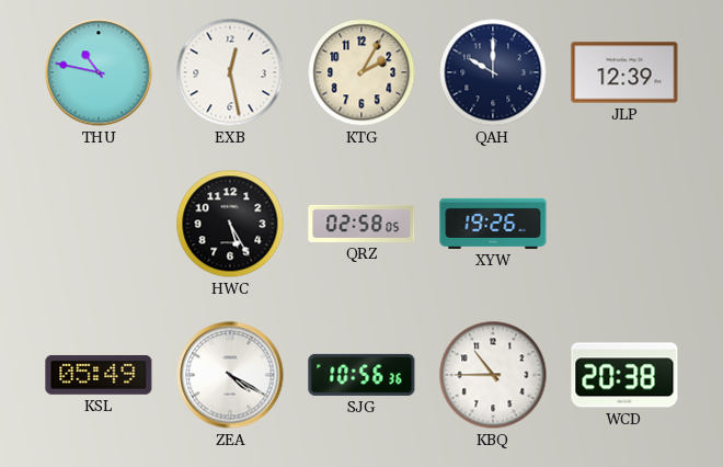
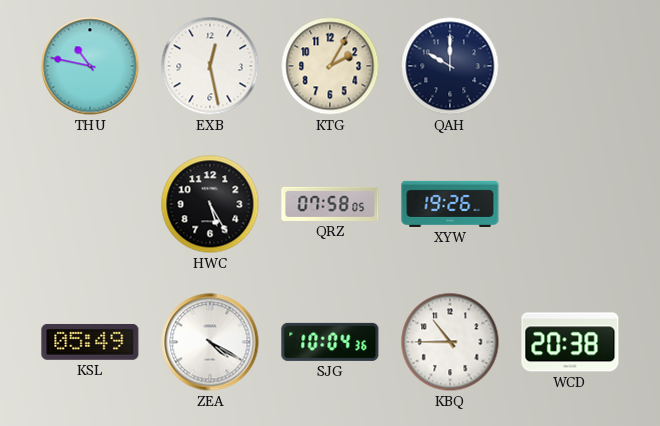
JLP: 12:39 -> none
QRZ: 02:58 -> 07:58
SJG: 10:56 -> 10:04
